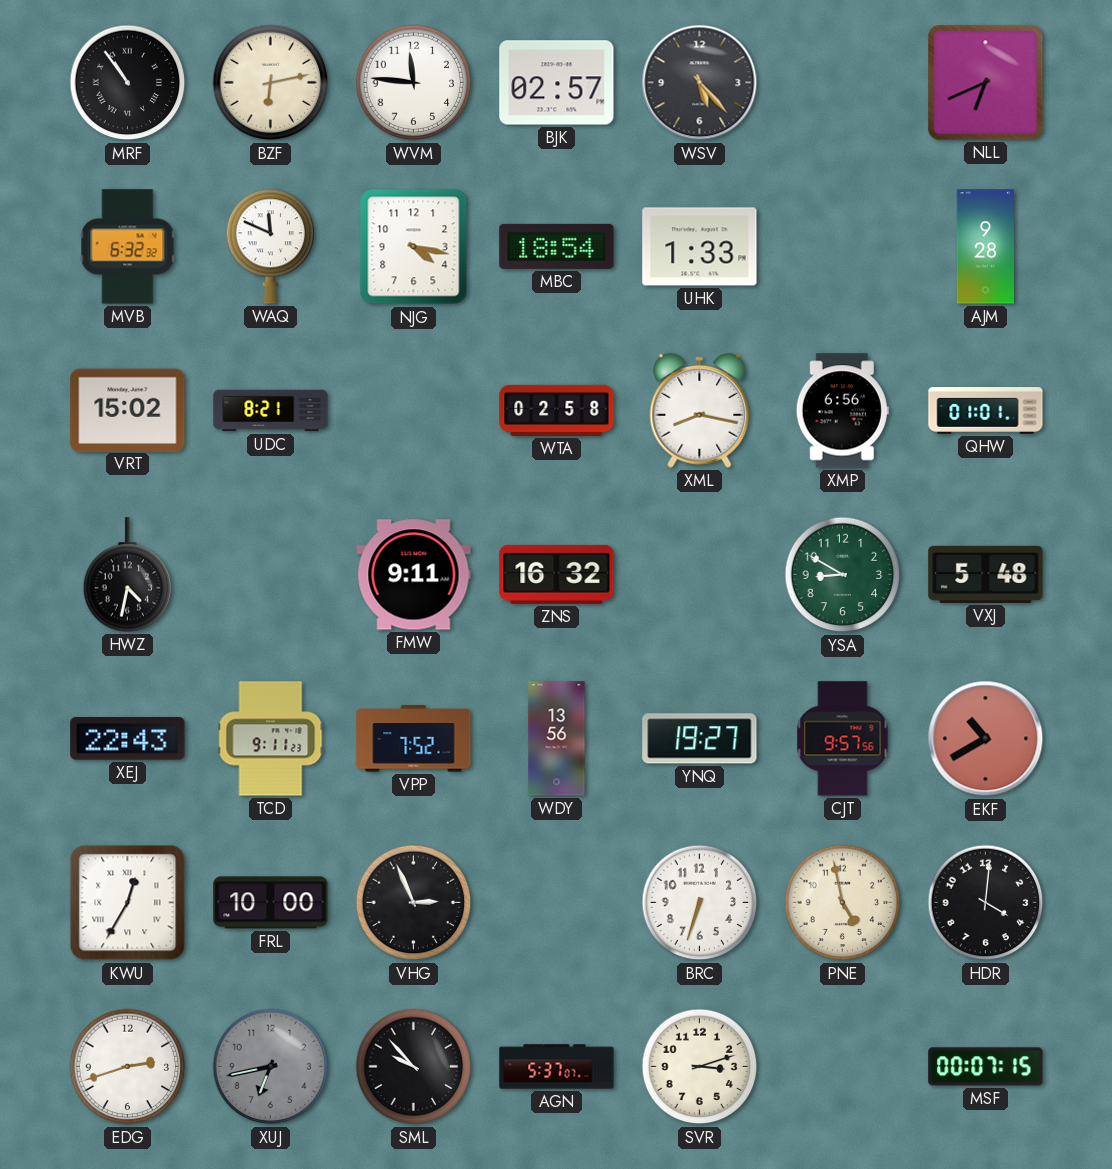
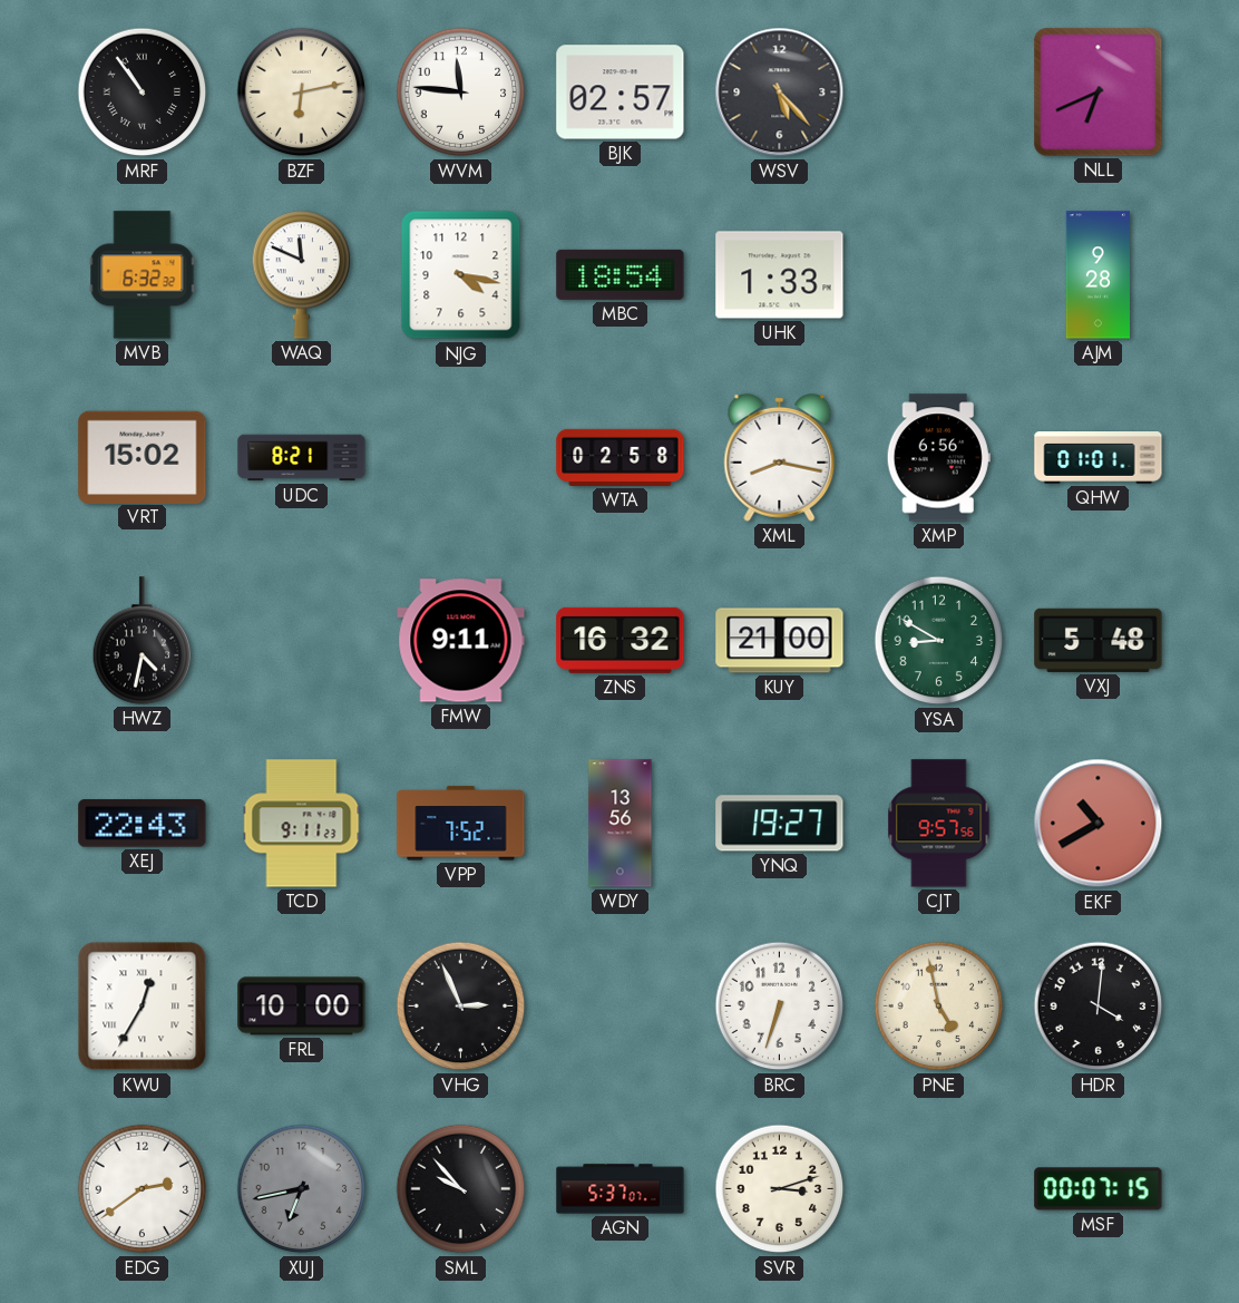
KUY: none -> 21:00
EDG: 2:42 -> 2:39
